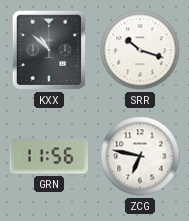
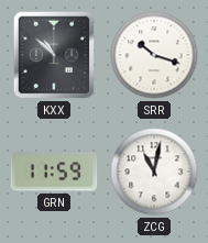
GRN: 11:56 -> 11:59
ZCG: 6:47 -> 11:02
